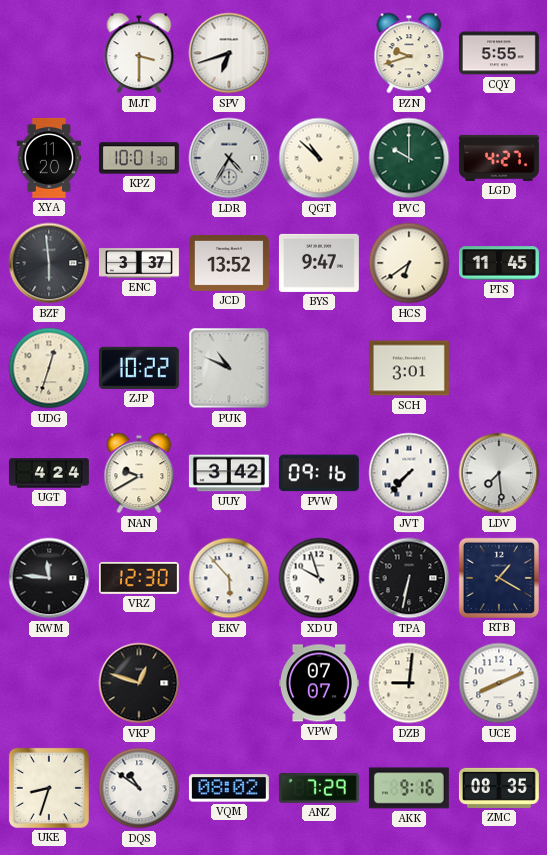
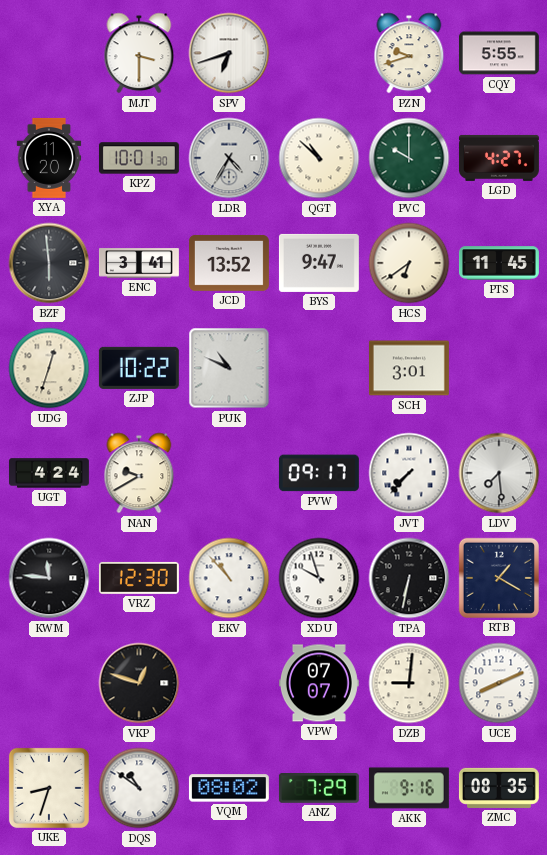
ENC: 3:37 -> 3:41
UUY: 3:42 -> none
PVW: 09:16 -> 09:17
EKV: 5:53 -> 10:53
